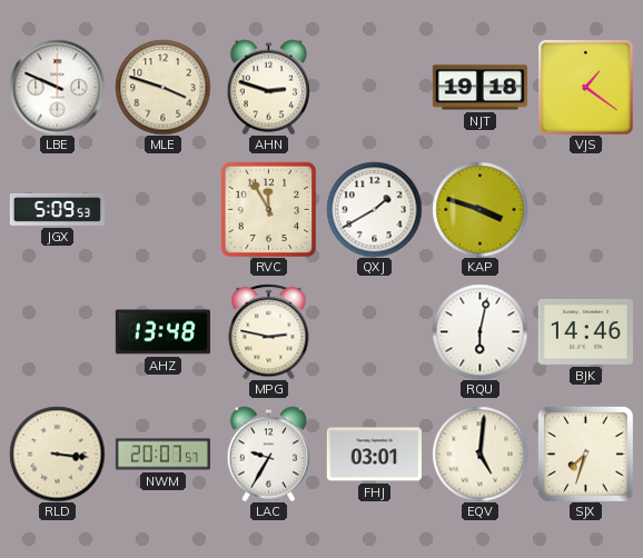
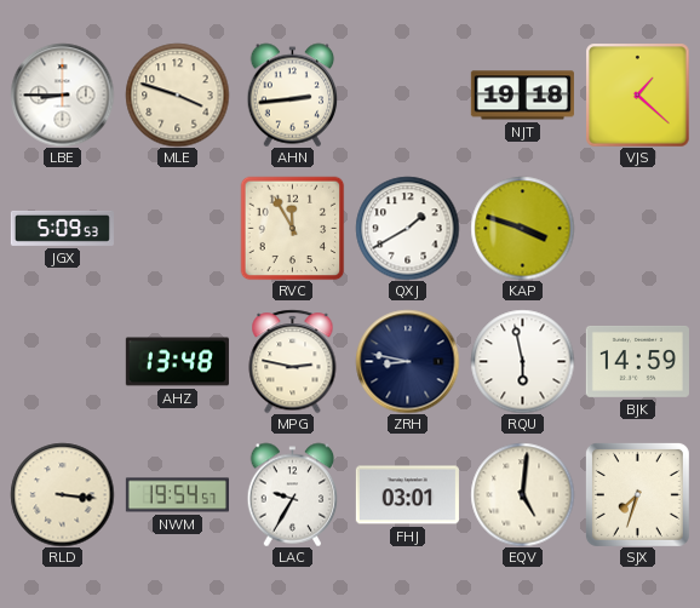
LBE: 9:49 -> 8:45
AHN: 2:48 -> 2:44
VJS: 1:21 -> 1:22
ZRH: none -> 8:47
RQU: 6:02 -> 5:58
BJK: 14:46 -> 14:59
NWM: 20:07 -> 19:54
